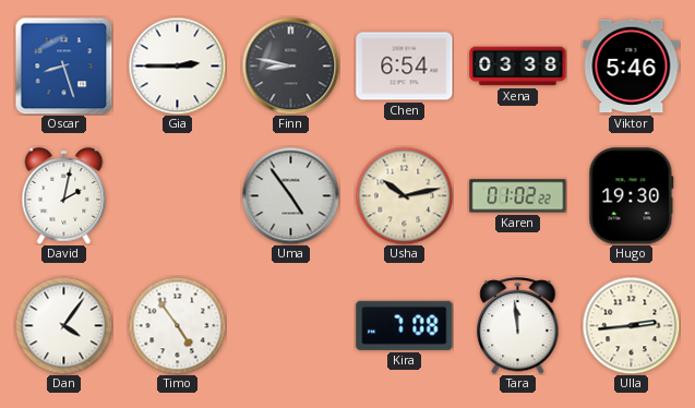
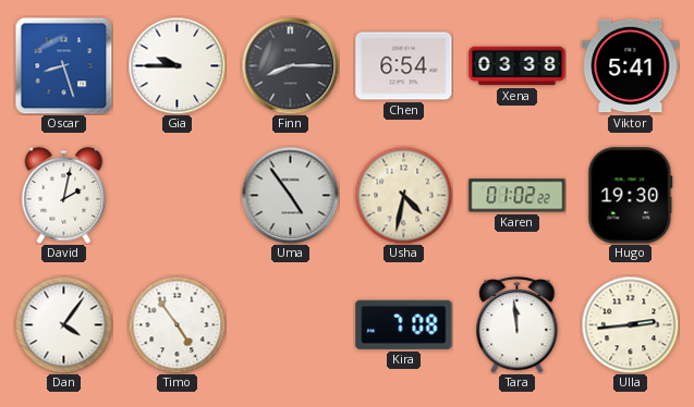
Gia: 2:45 -> 9:45
Finn: 8:47 -> 8:15
Viktor: 5:46 -> 5:41
Usha: 10:13 -> 4:32
